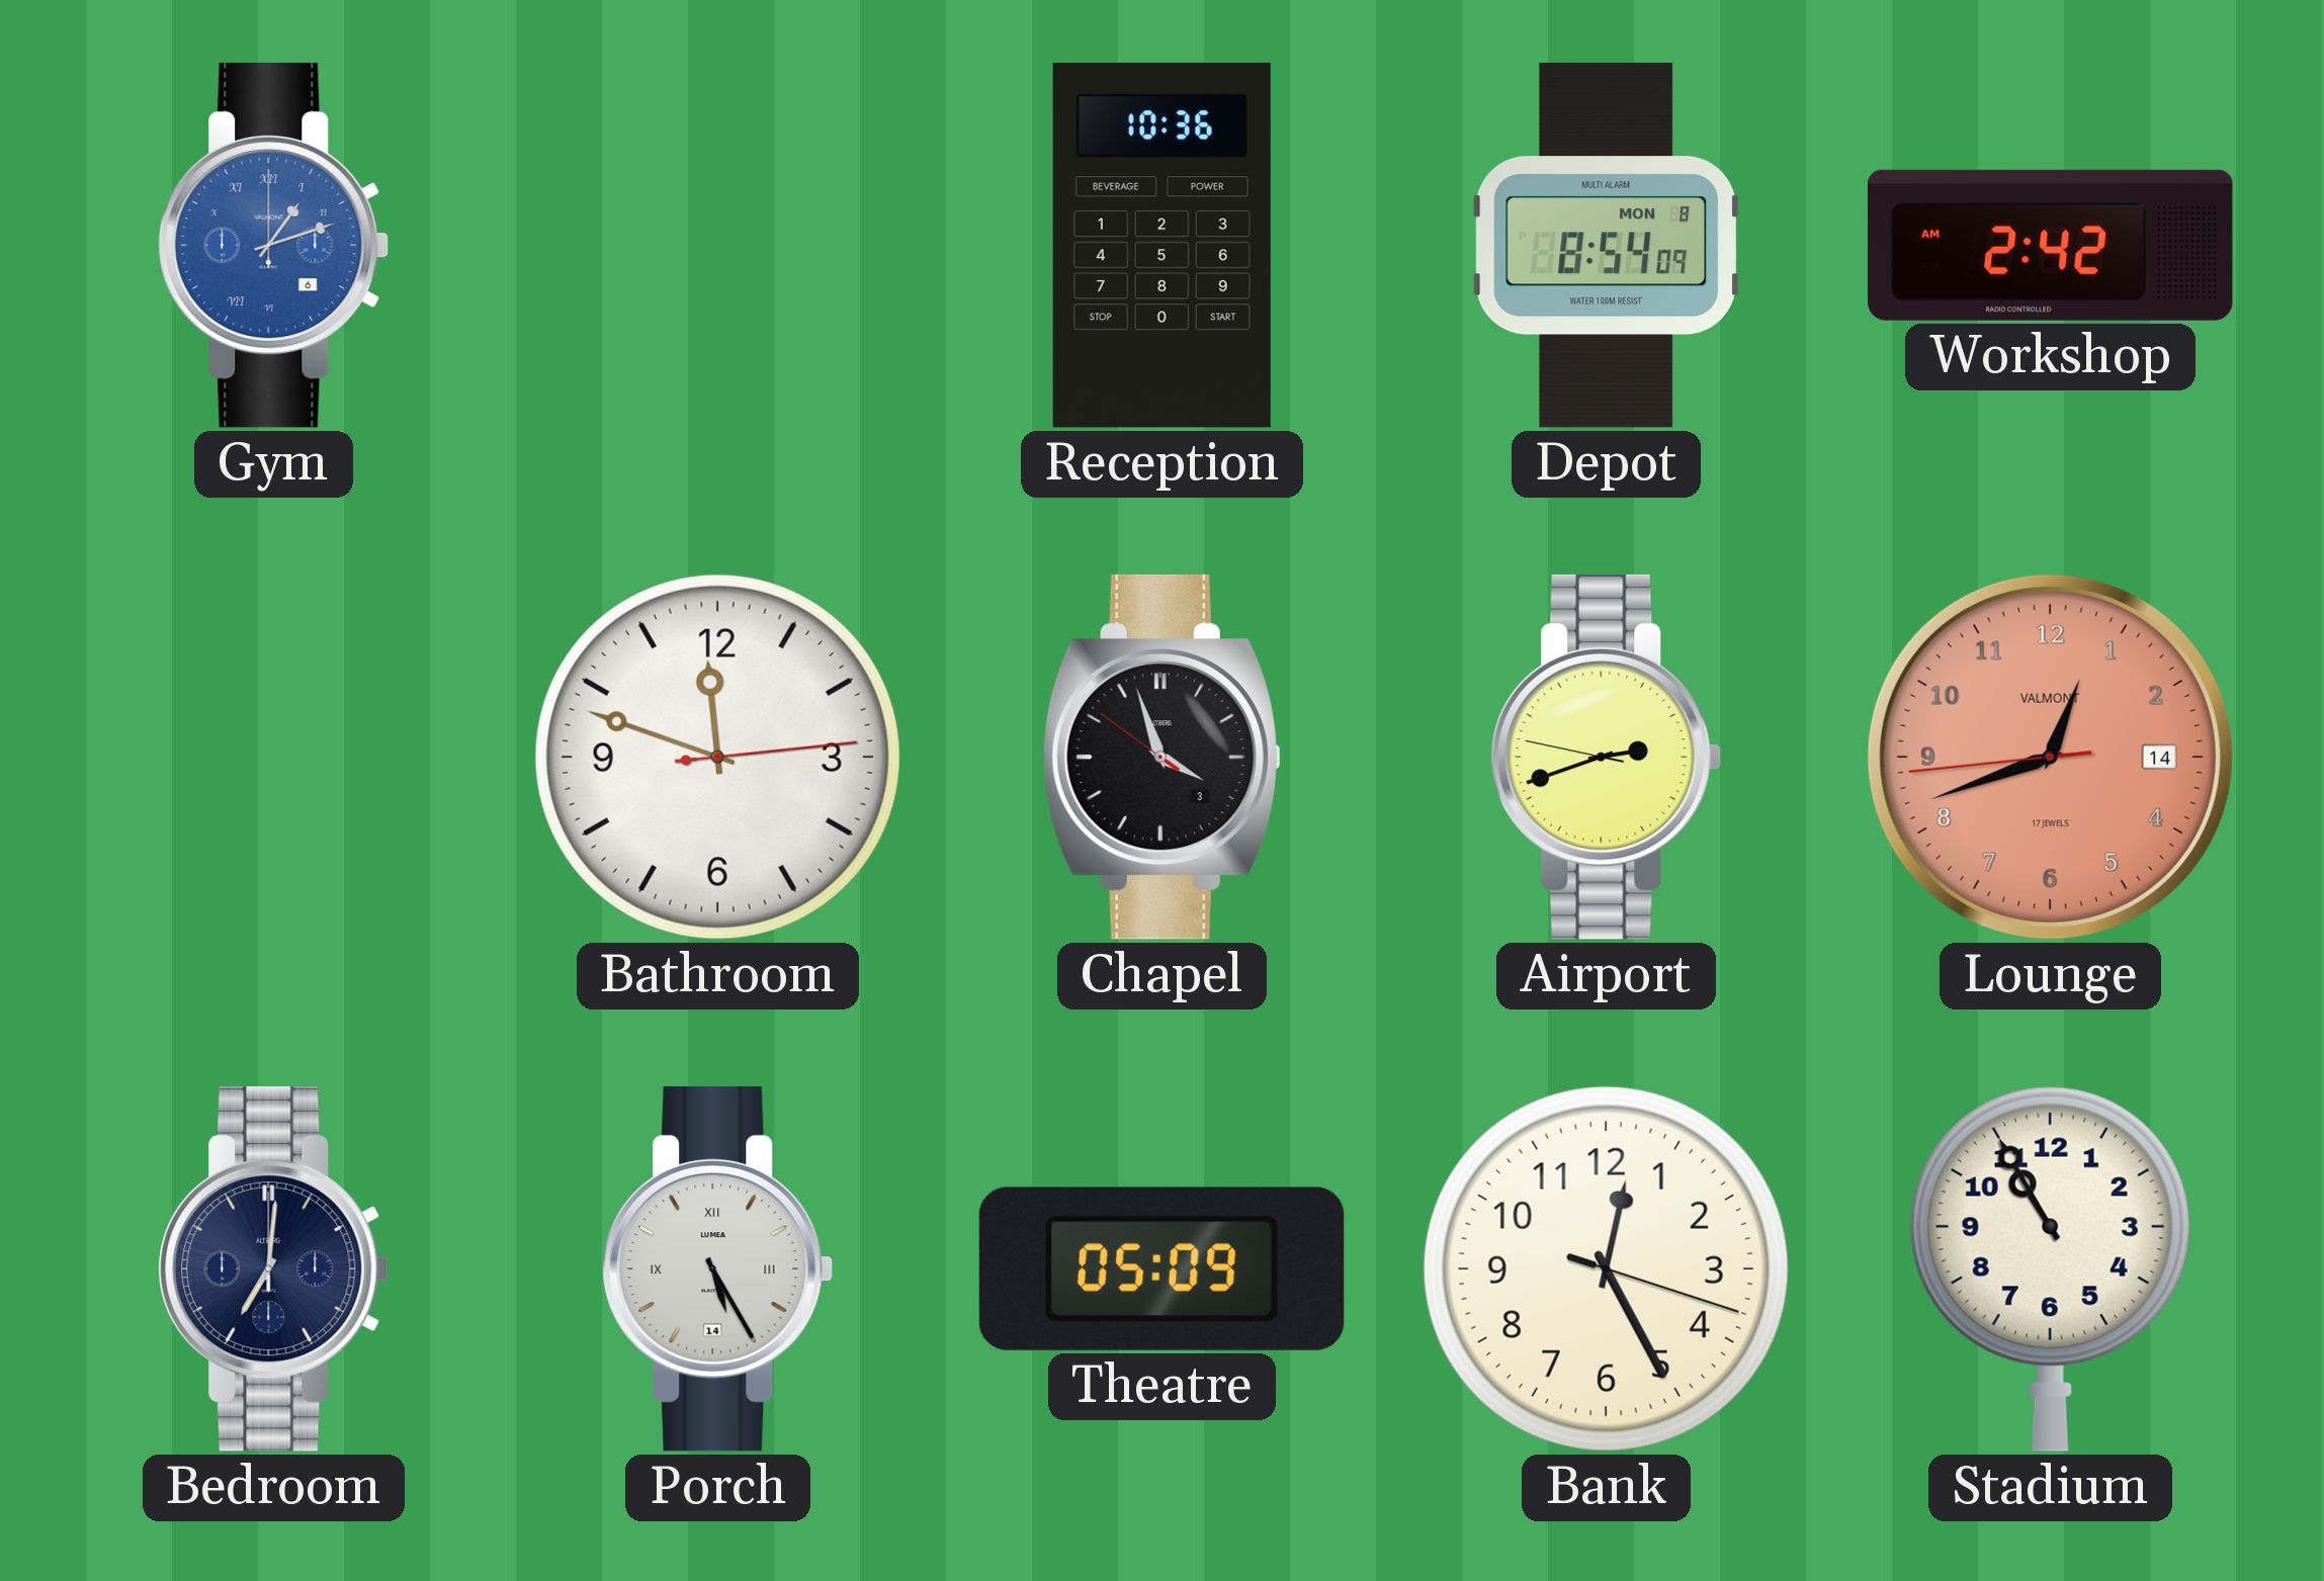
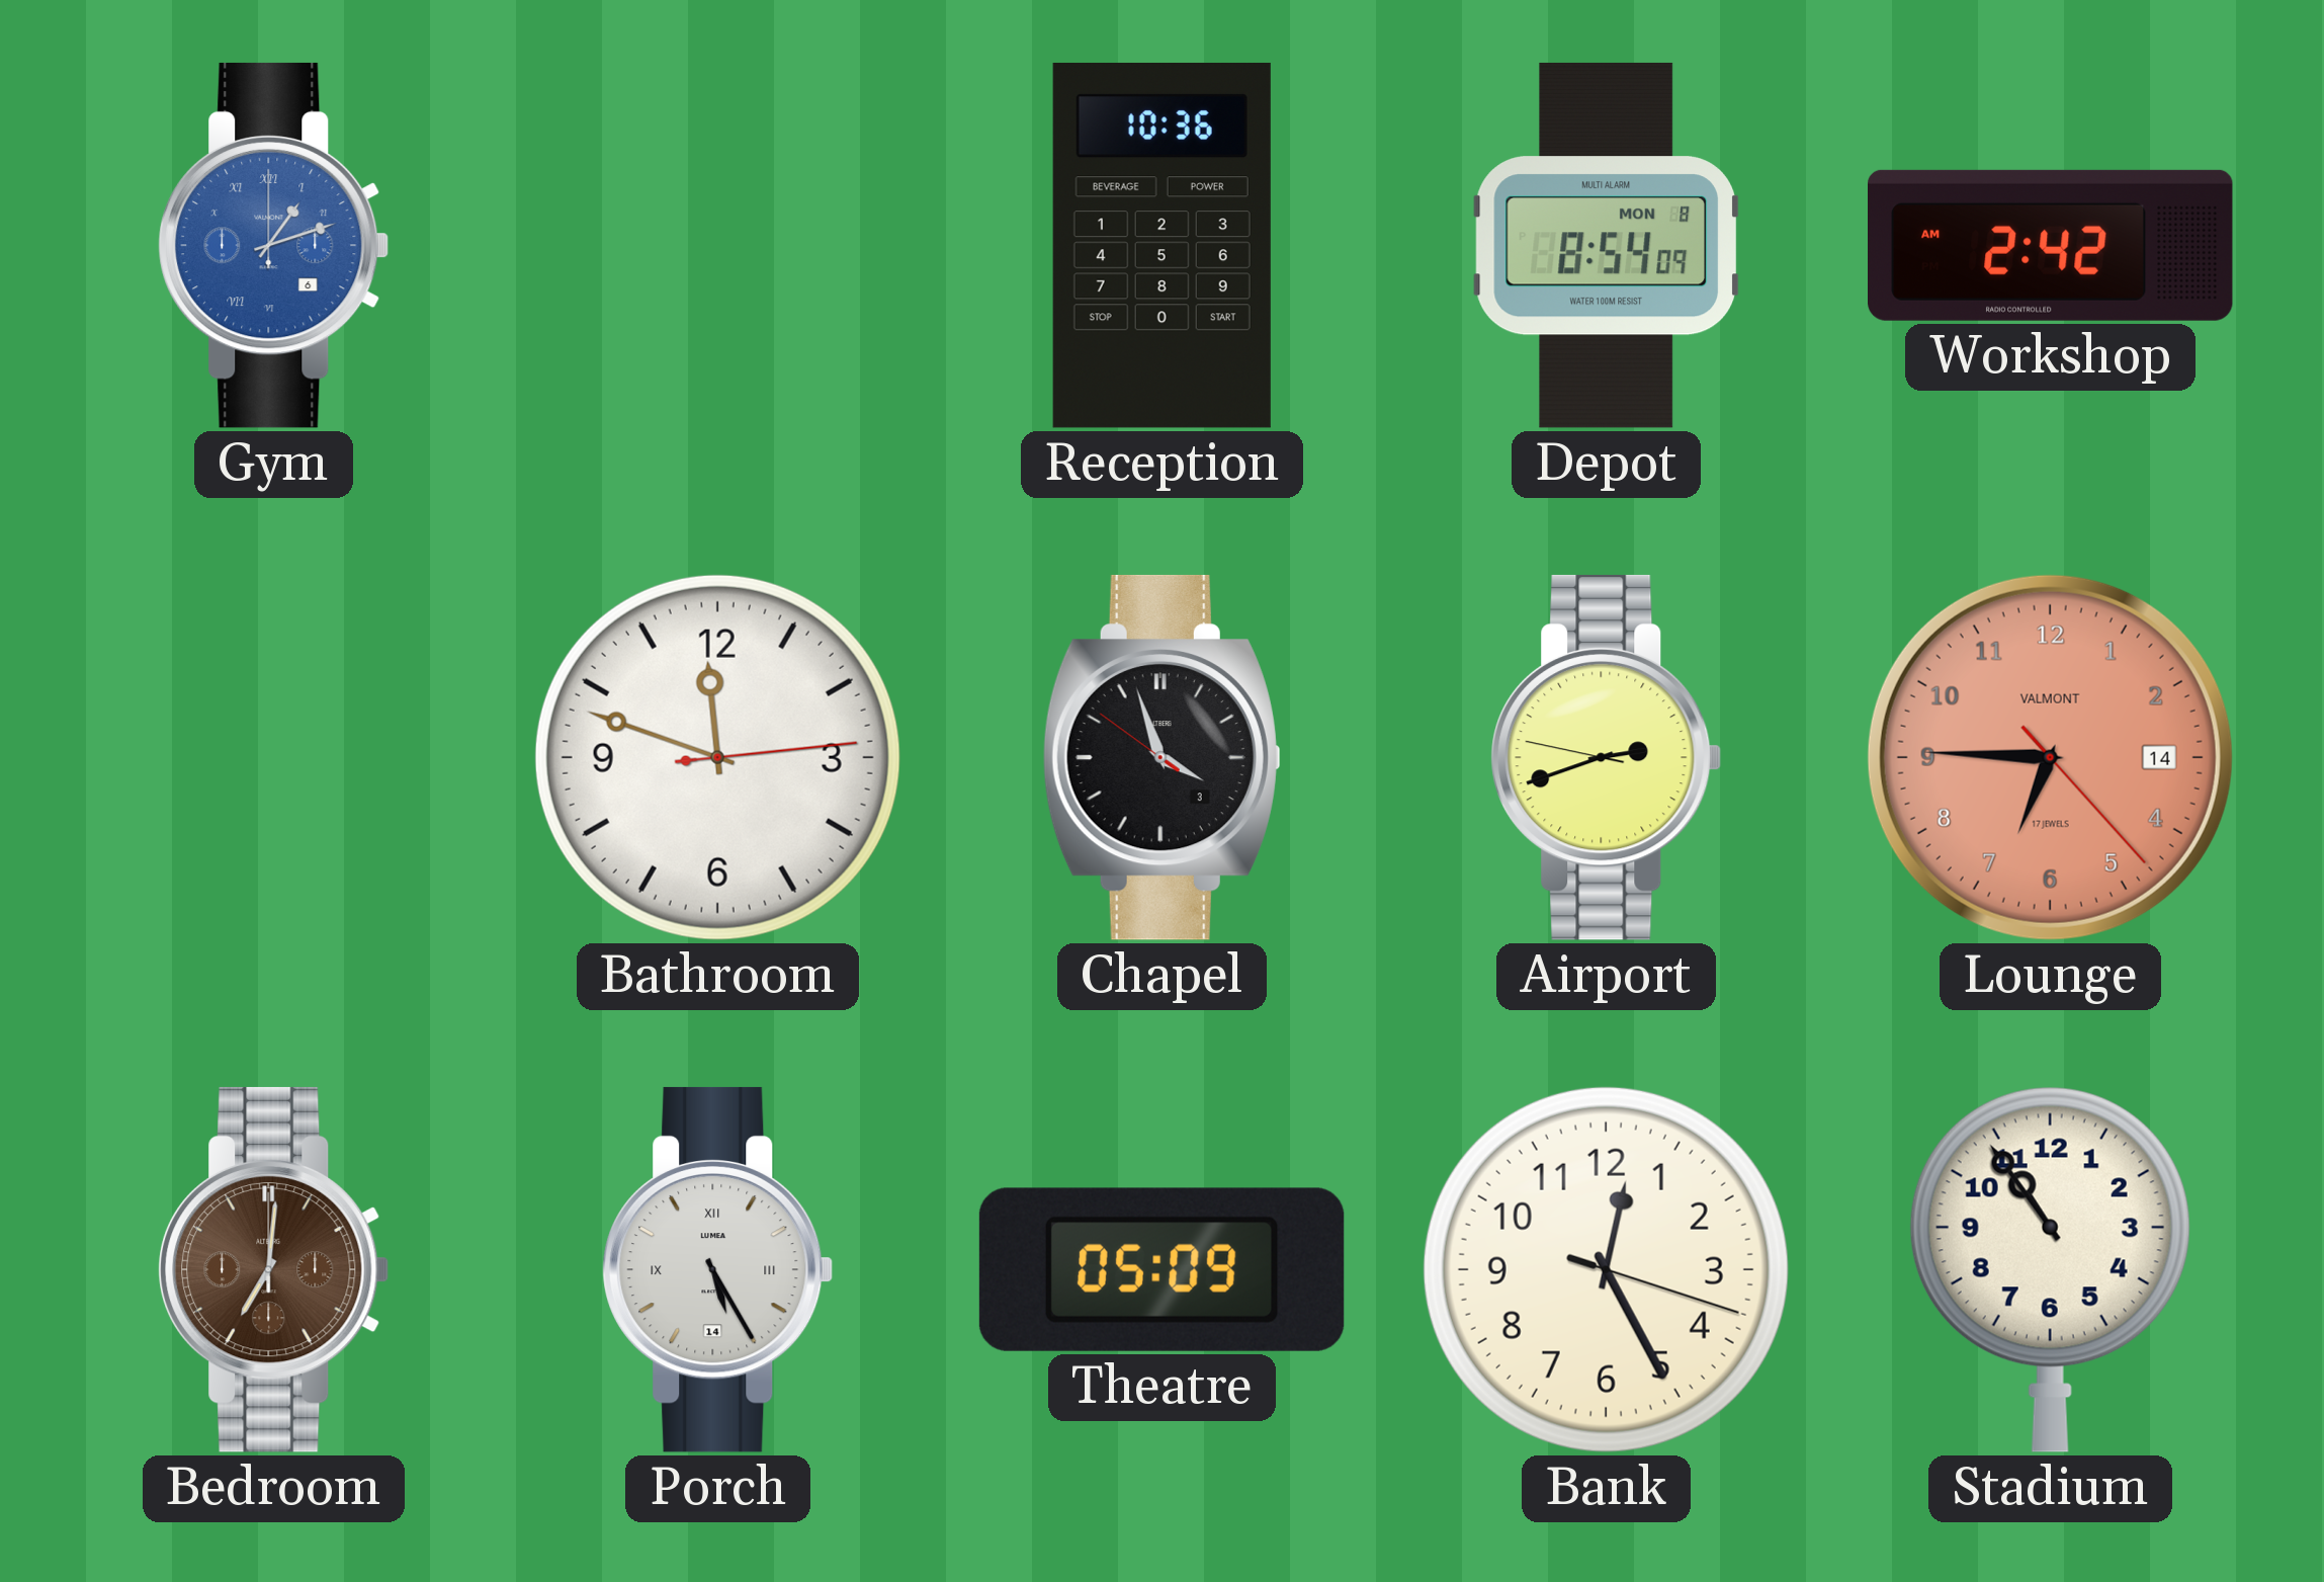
Lounge: 12:41 -> 6:45
Bedroom dial: navy -> brown
Stadium: 10:55 -> 10:54
